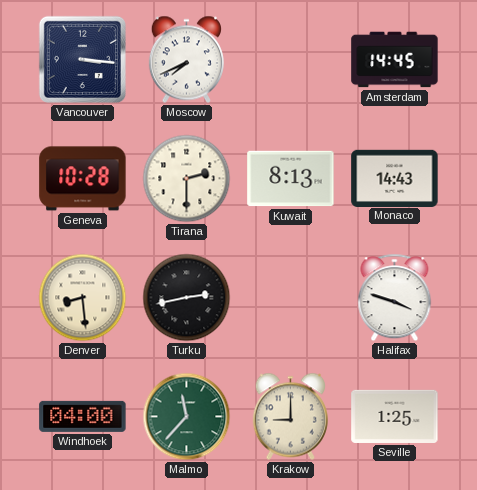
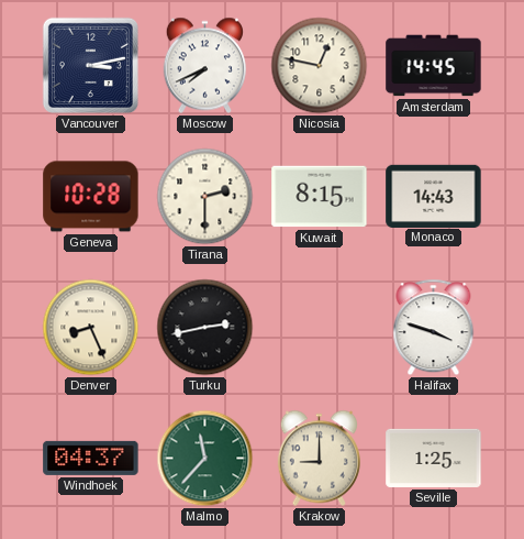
Vancouver: 3:16 -> 3:13
Nicosia: none -> 12:47
Kuwait: 8:13 -> 8:15
Denver: 8:29 -> 8:26
Windhoek: 04:00 -> 04:37
